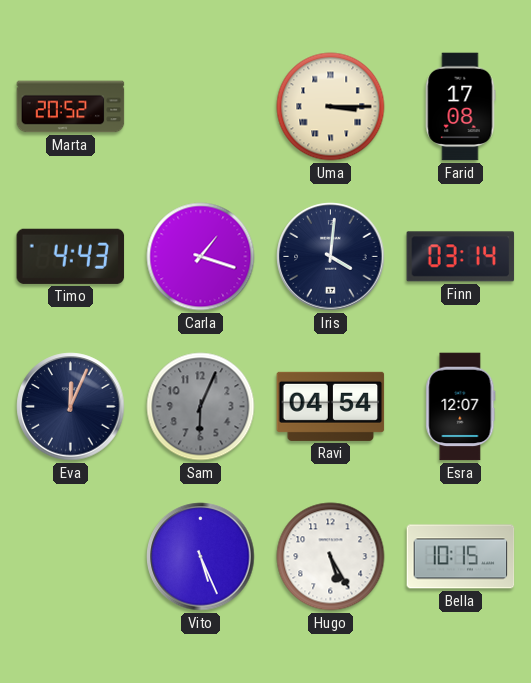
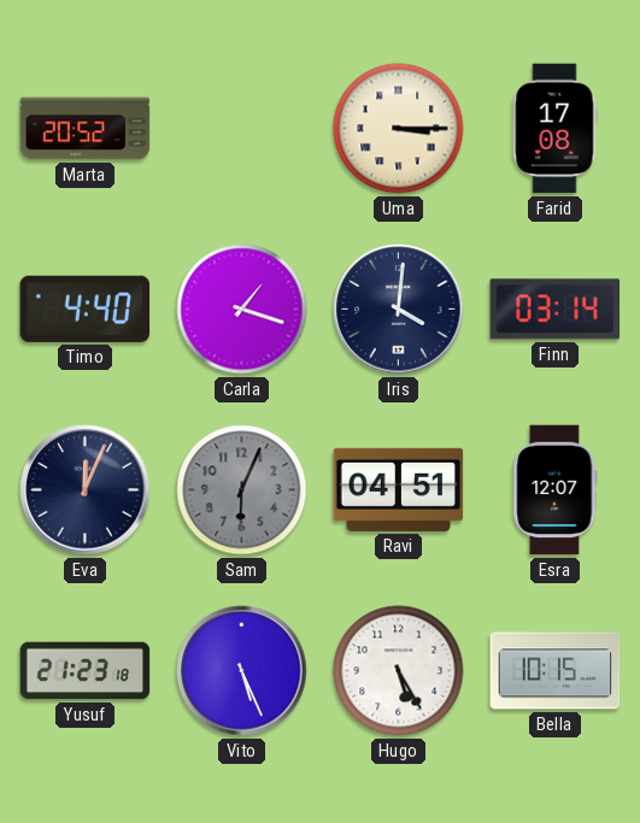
Timo: 4:43 -> 4:40
Ravi: 04:54 -> 04:51
Yusuf: none -> 21:23
